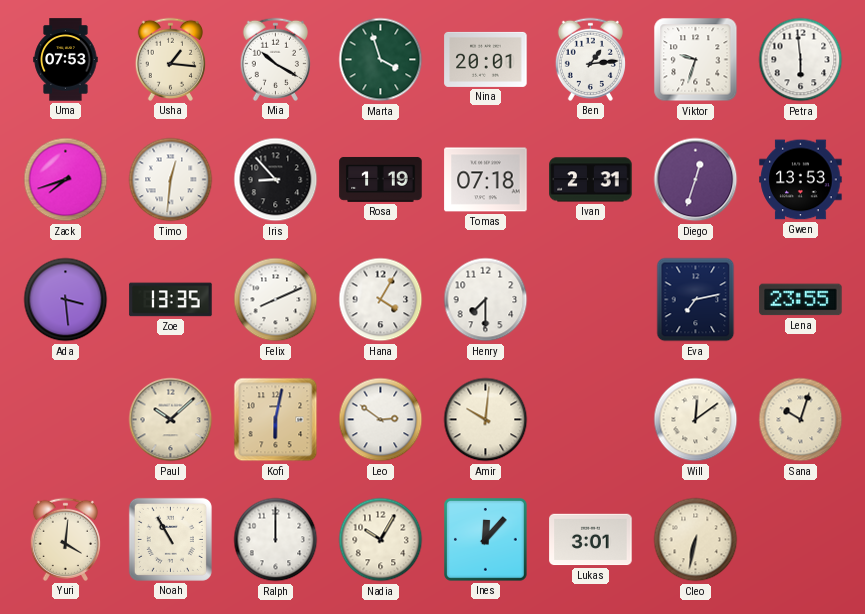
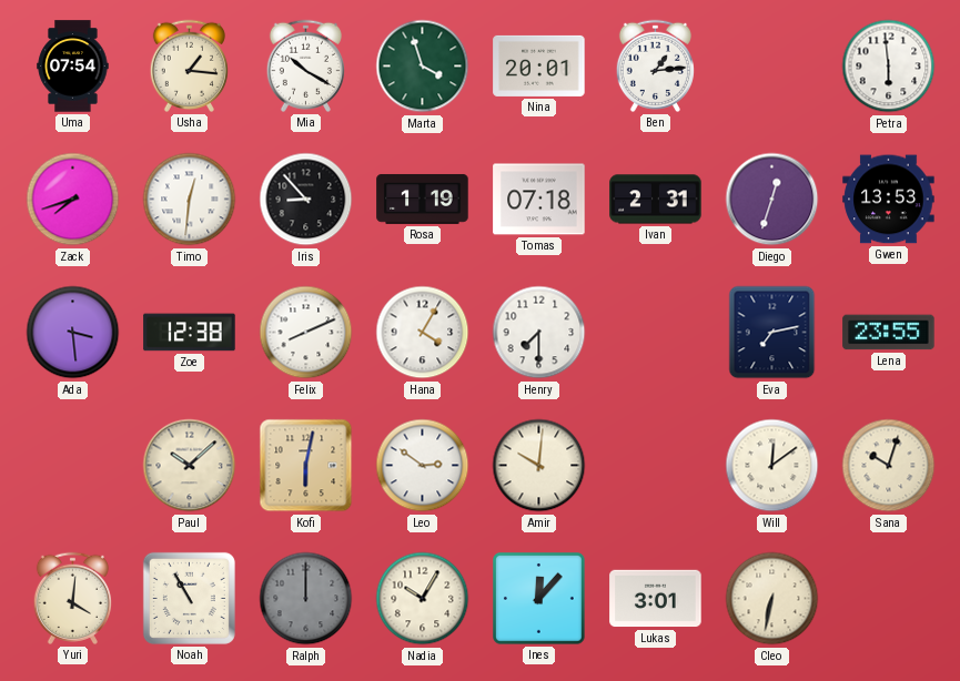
Uma: 07:53 -> 07:54
Viktor: 9:33 -> none
Zoe: 13:35 -> 12:38
Ralph dial: white -> grey
